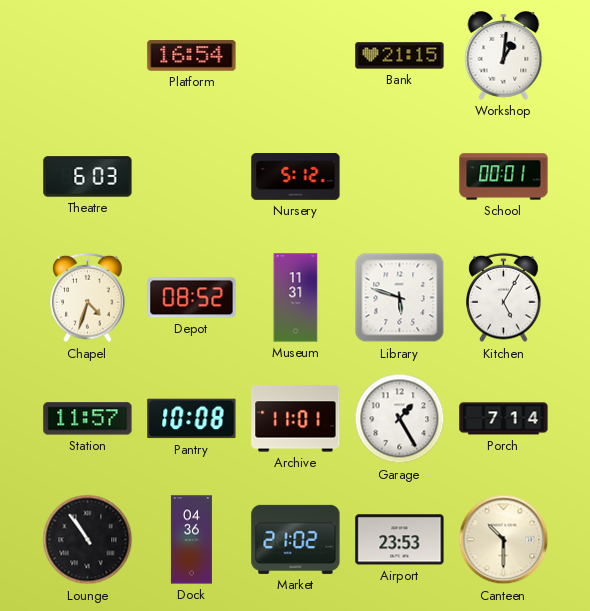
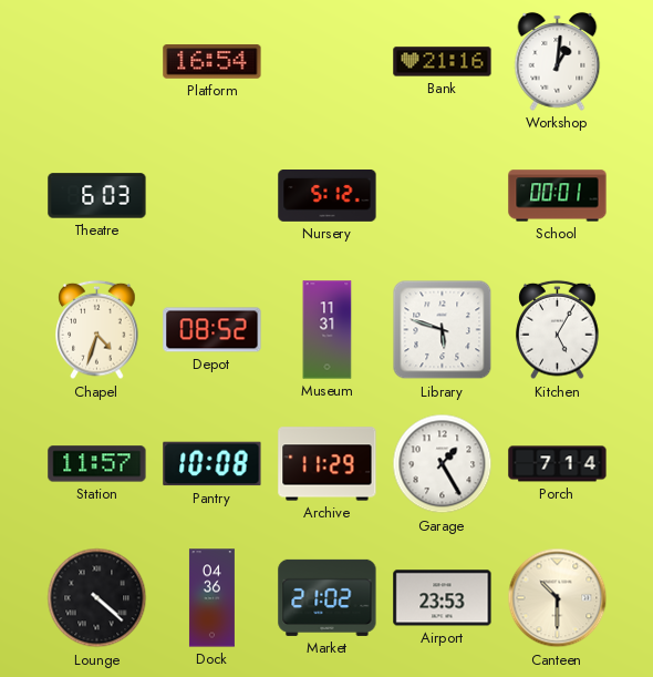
Bank: 21:15 -> 21:16
Archive: 11:01 -> 11:29
Lounge: 10:54 -> 4:22
